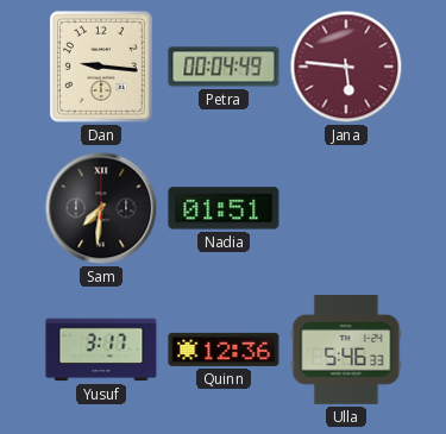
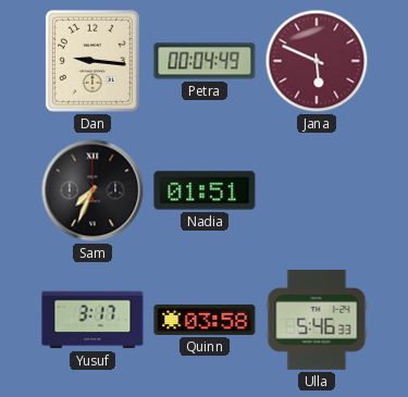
Jana: 5:46 -> 5:49
Sam: 7:31 -> 7:34
Quinn: 12:36 -> 03:58
